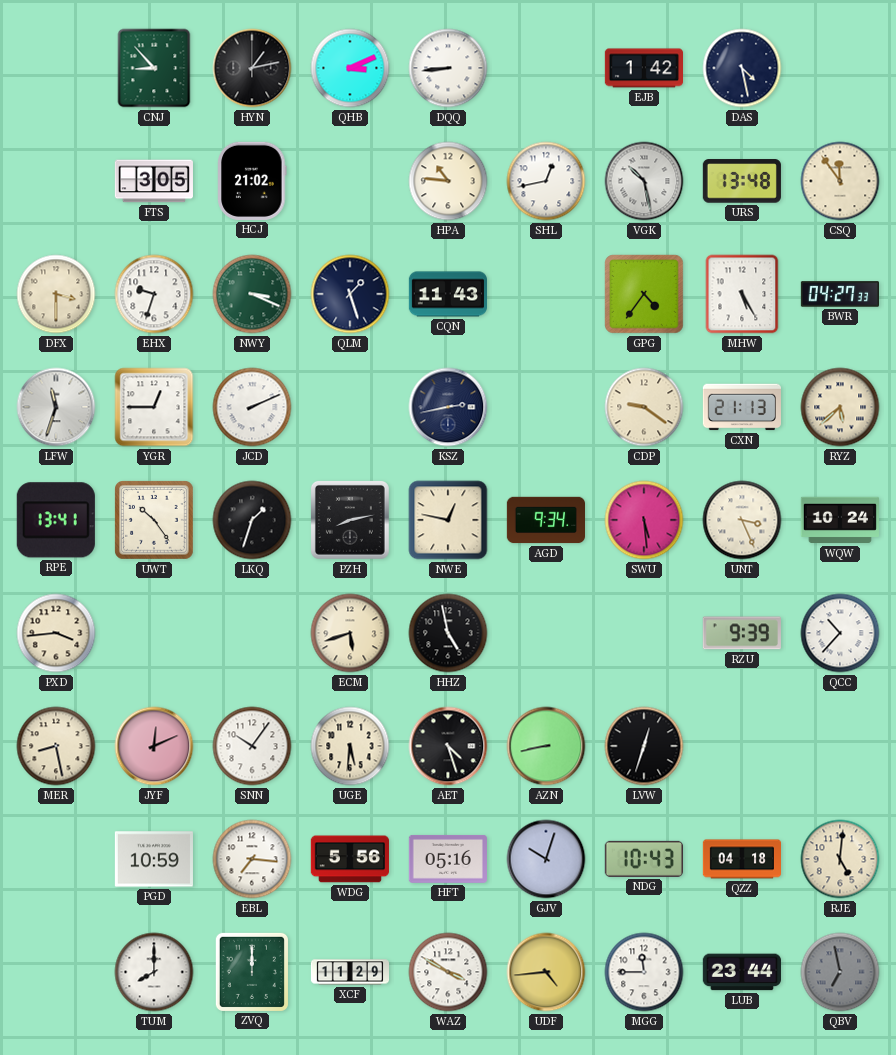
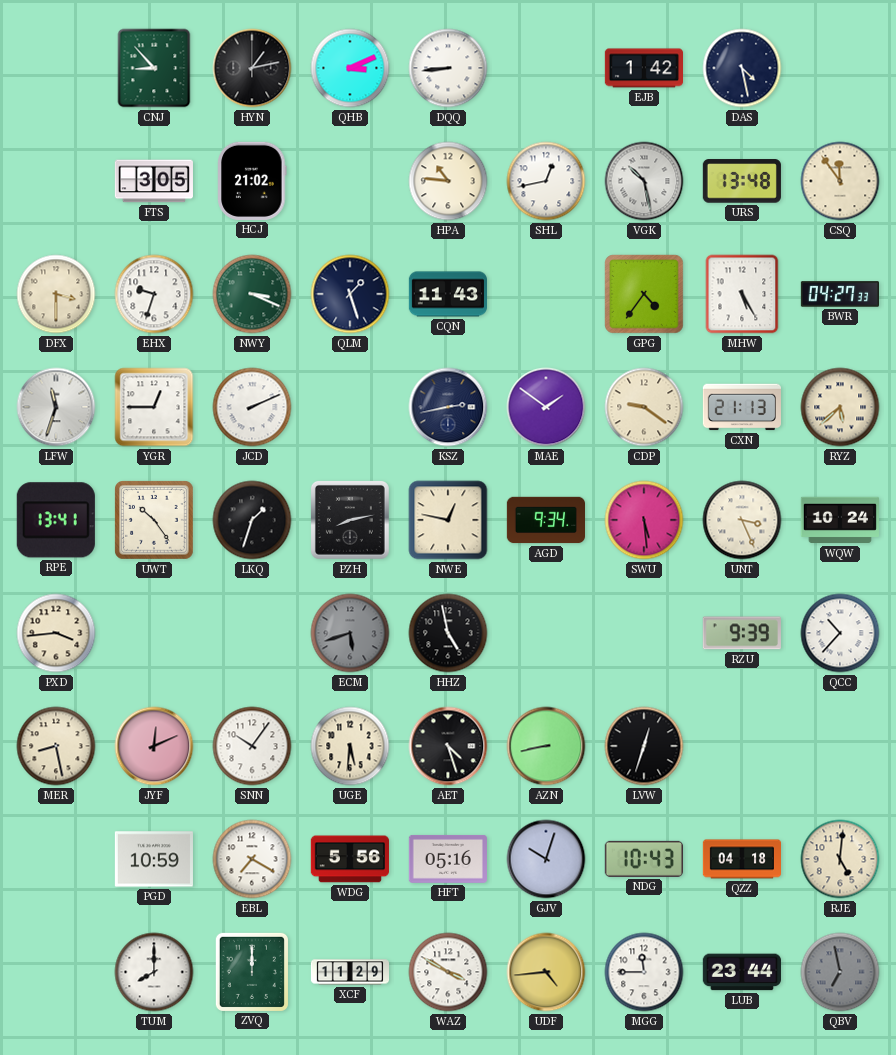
MAE: none -> 1:51
ECM dial: cream -> grey
EBL: 7:16 -> 7:20
